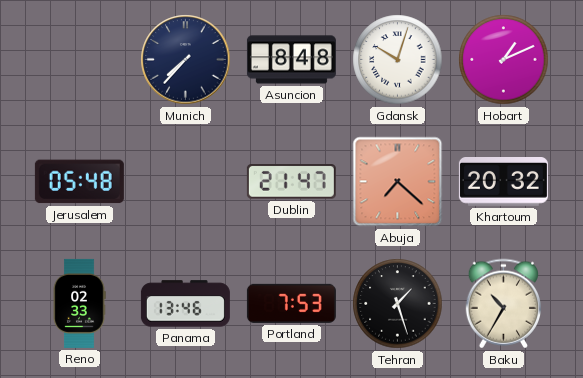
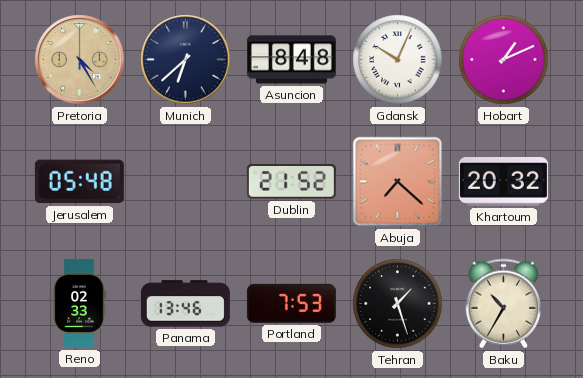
Pretoria: none -> 4:25
Munich: 7:37 -> 6:38
Gdansk: 10:03 -> 10:04
Dublin: 21:47 -> 21:52
